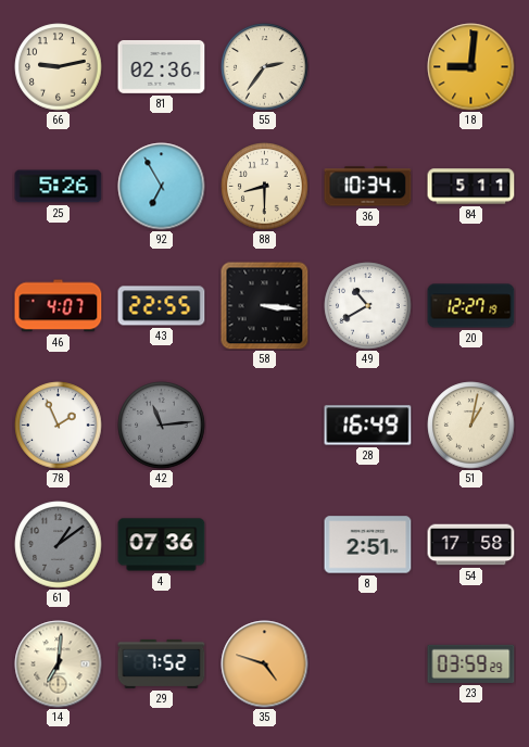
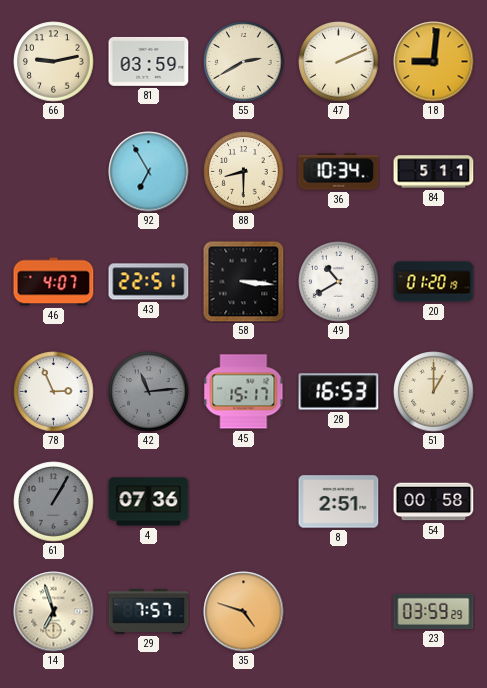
81: 02:36 -> 03:59
55: 2:36 -> 2:40
47: none -> 2:11
25: 5:26 -> none
43: 22:55 -> 22:51
20: 12:27 -> 01:20
78: 1:56 -> 2:56
45: none -> 15:17
28: 16:49 -> 16:53
51: 1:02 -> 1:00
61: 1:09 -> 1:05
54: 17:58 -> 00:58
14: 7:01 -> 6:57
29: 7:52 -> 7:57
